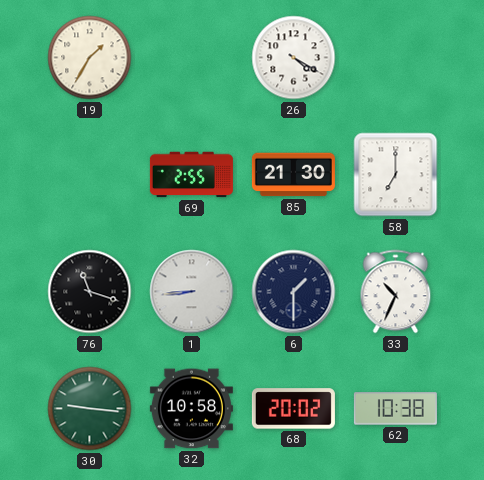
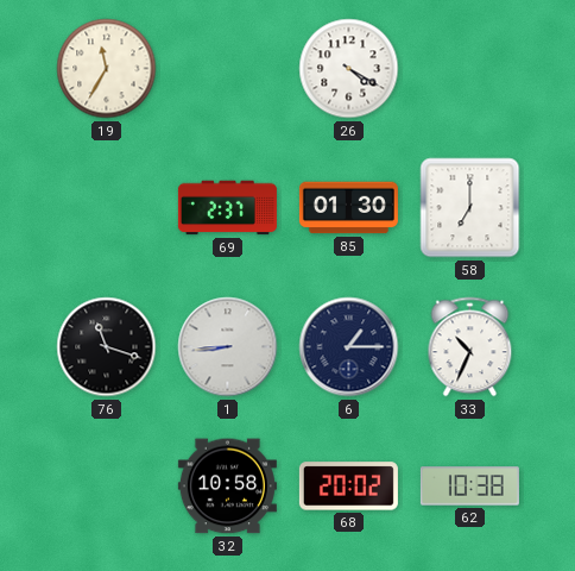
19: 1:35 -> 11:35
69: 2:55 -> 2:37
85: 21:30 -> 01:30
6: 1:30 -> 1:15
30: 9:16 -> none
